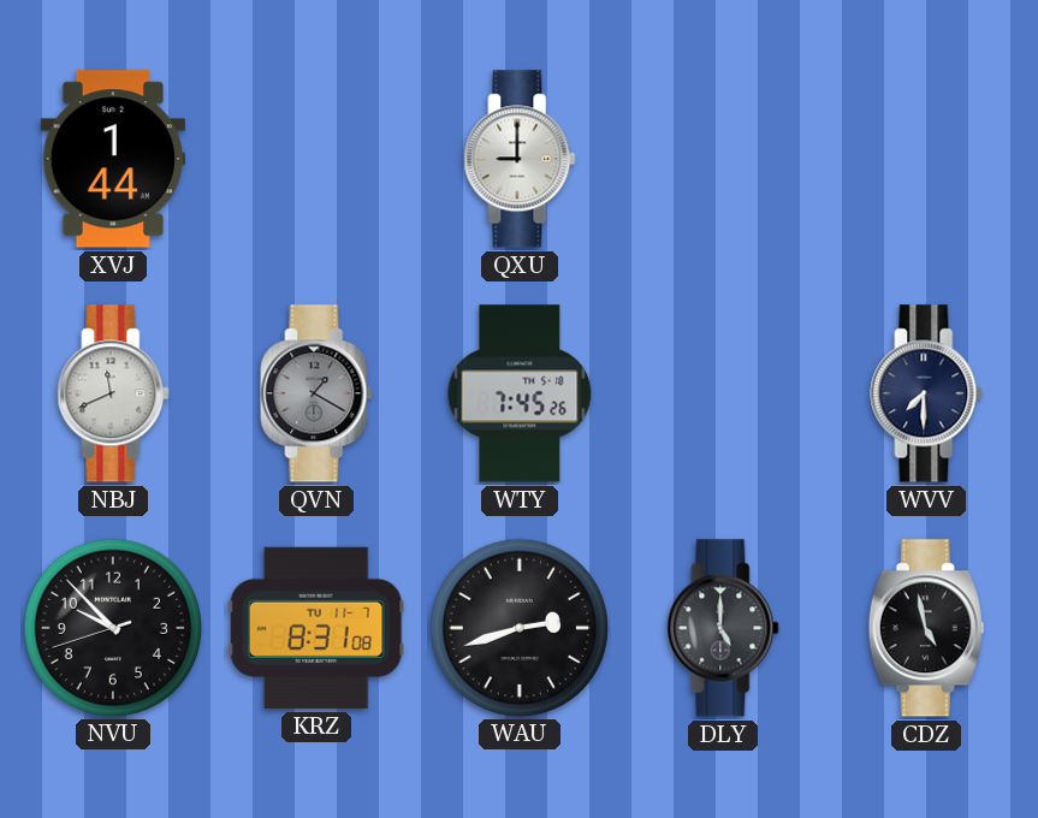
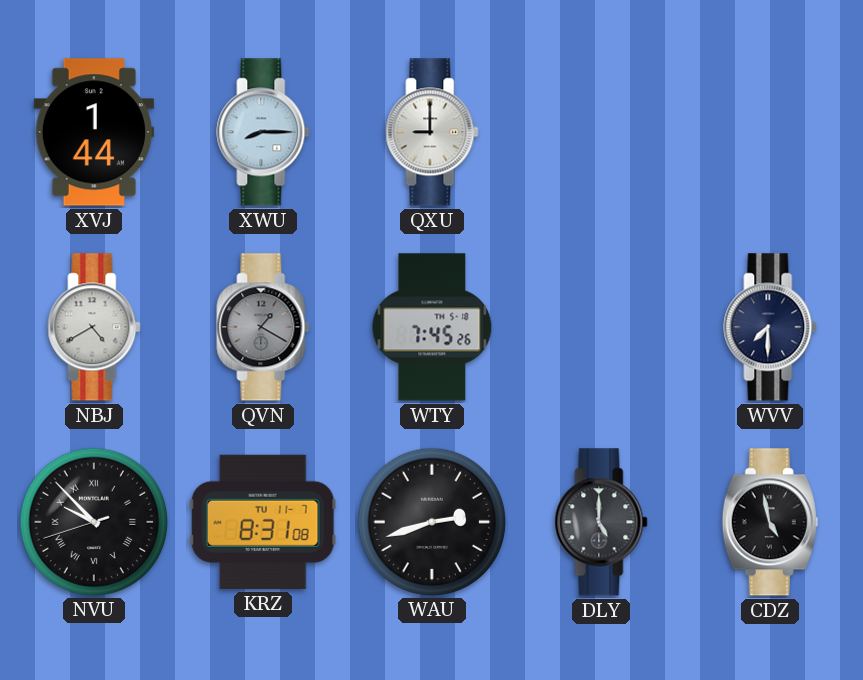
XWU: none -> 8:15
NBJ: 11:41 -> 4:40
NVU numerals: Arabic -> Roman
